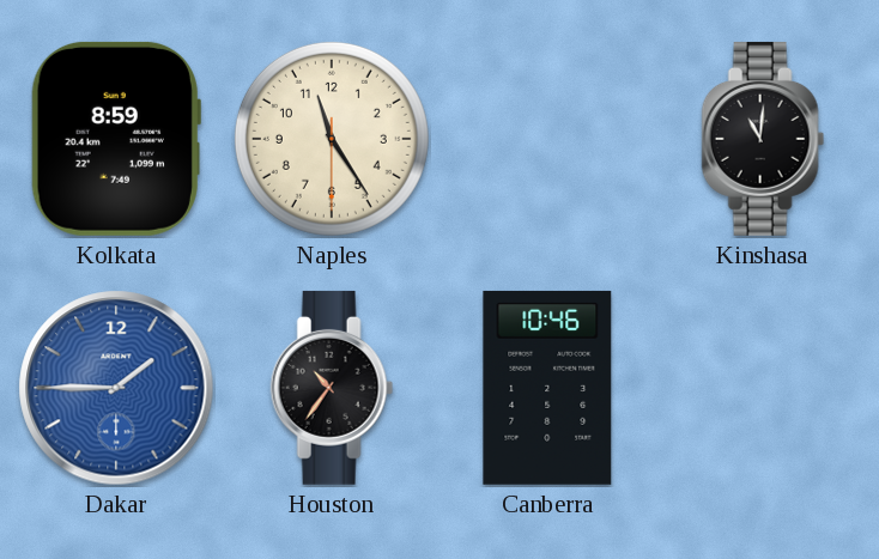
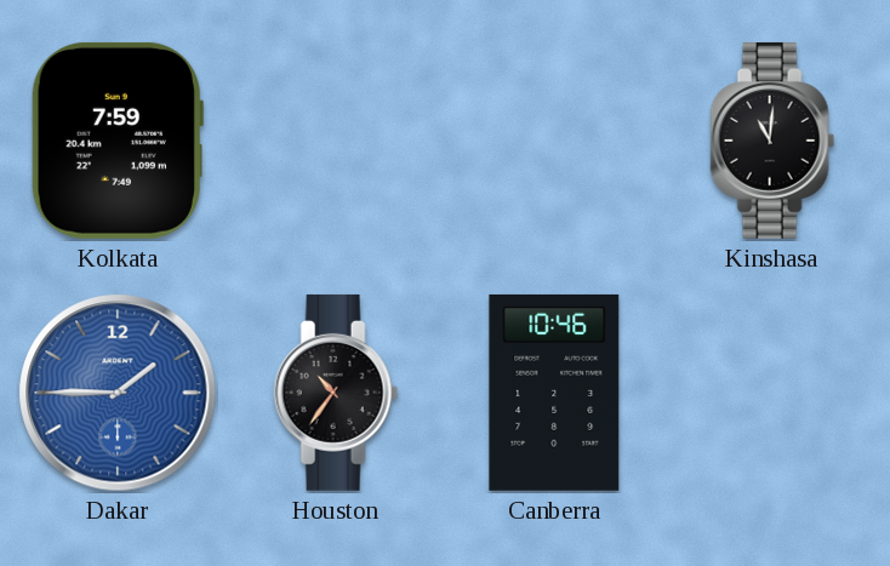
Kolkata: 8:59 -> 7:59
Naples: 11:24 -> none
